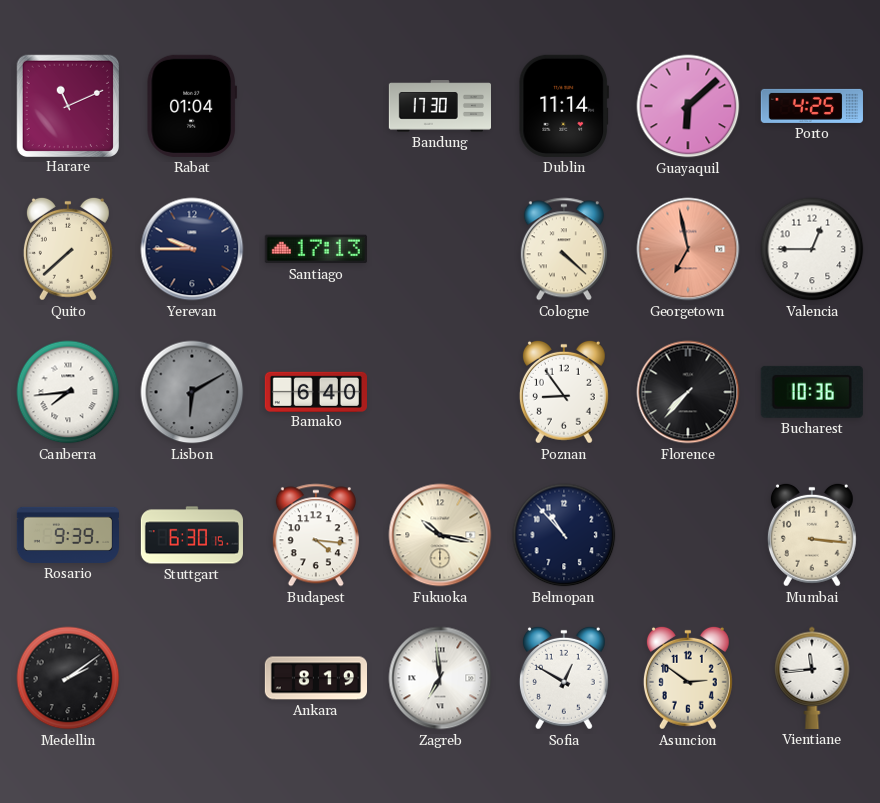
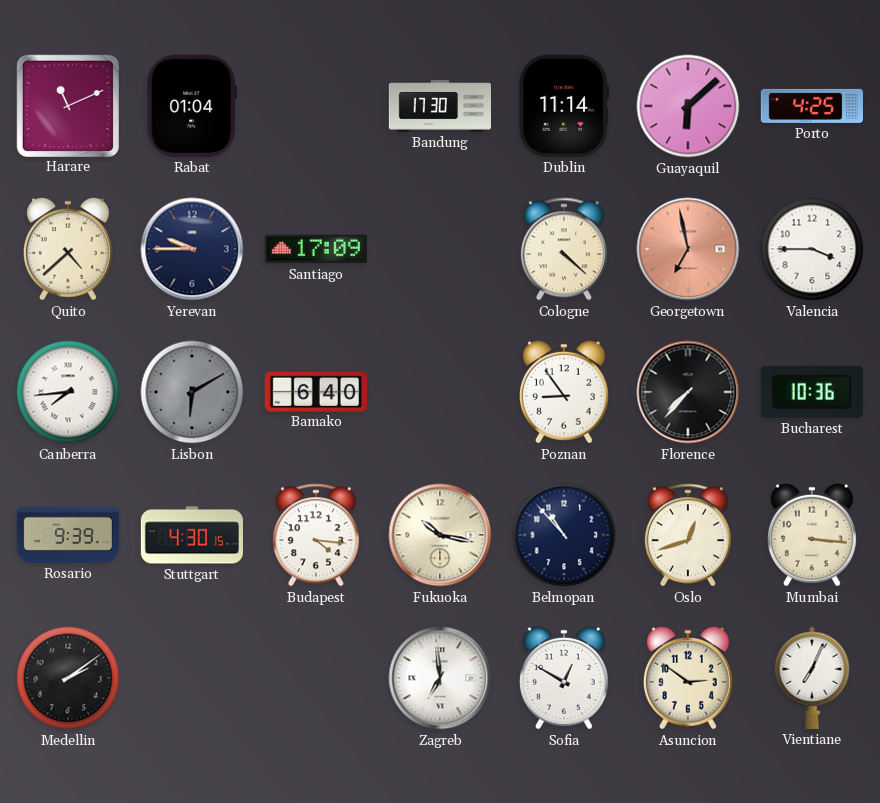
Quito: 7:38 -> 4:38
Santiago: 17:13 -> 17:09
Valencia: 12:45 -> 3:45
Stuttgart: 6:30 -> 4:30
Oslo: none -> 12:42
Ankara: 8:19 -> none
Vientiane: 11:44 -> 7:04
